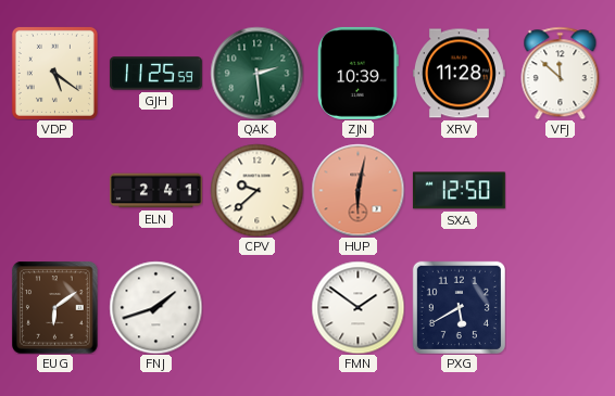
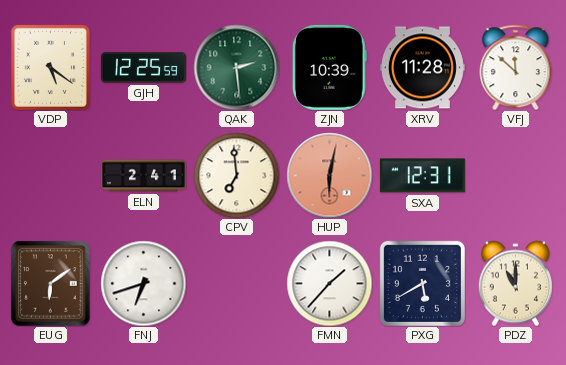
GJH: 11:25 -> 12:25
CPV: 9:38 -> 6:59
SXA: 12:50 -> 12:31
FNJ: 1:42 -> 6:42
FMN: 1:51 -> 1:37
PDZ: none -> 11:00
